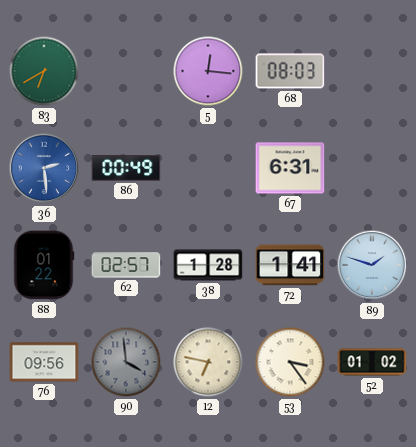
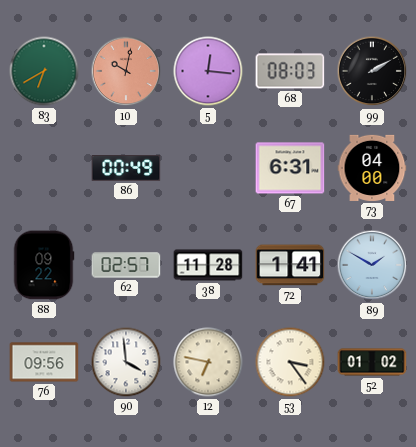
10: none -> 10:02
99: none -> 2:10
36: 2:29 -> none
73: none -> 04:00
88: 01:22 -> 09:22
38: 1:28 -> 11:28
89: 1:48 -> 1:50
90 dial: grey -> white
